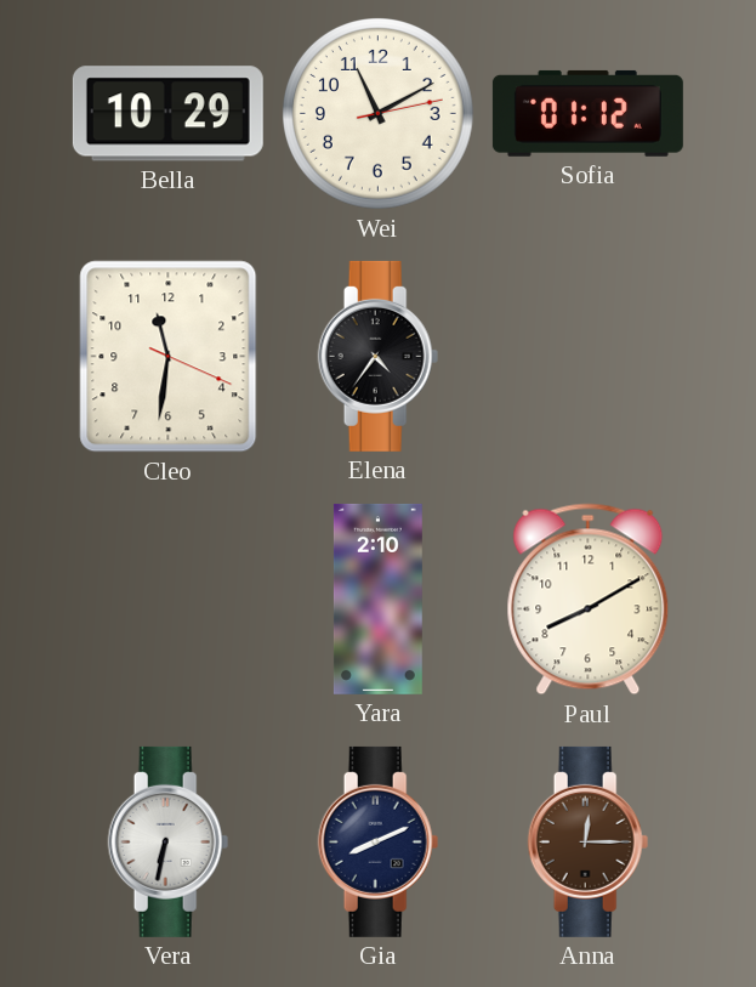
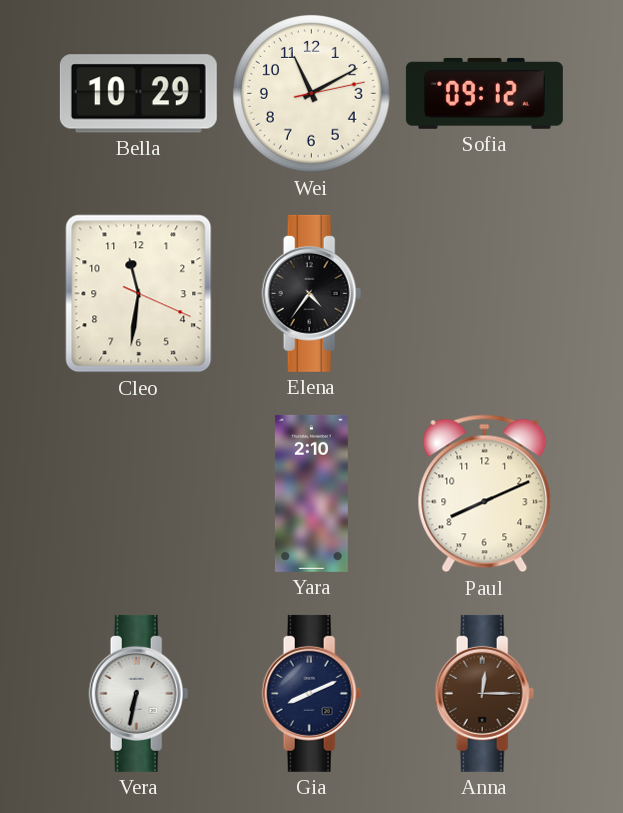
Sofia: 01:12 -> 09:12
Paul: 8:10 -> 8:11
